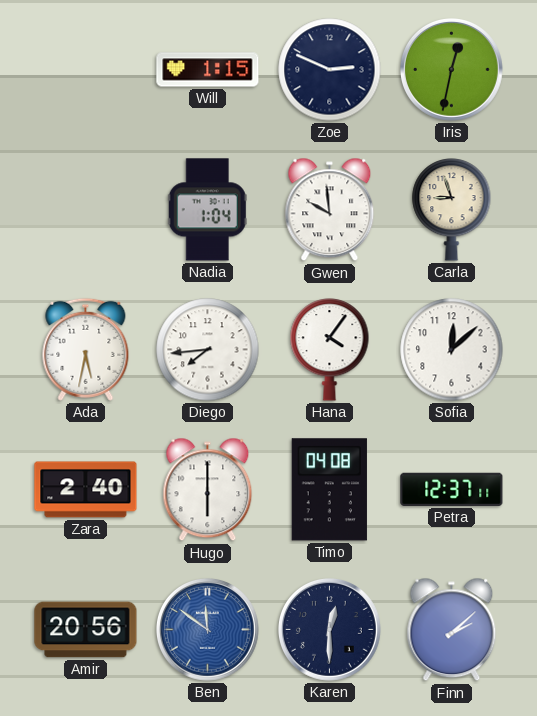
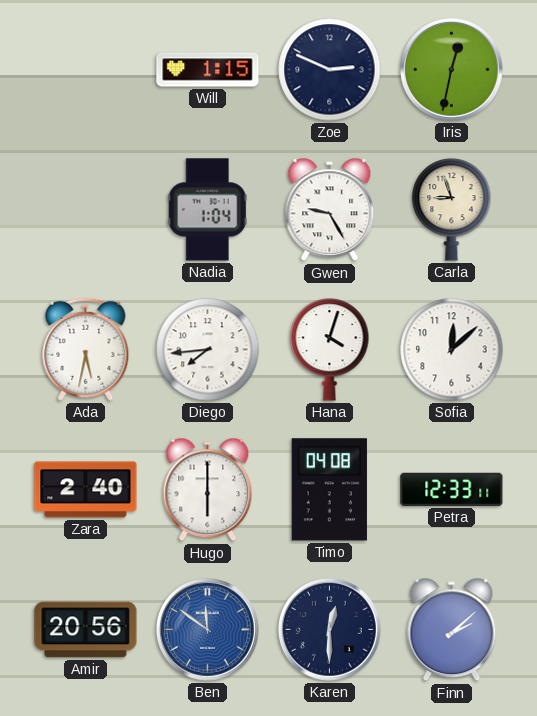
Gwen: 9:59 -> 9:25
Hana: 4:06 -> 4:03
Petra: 12:37 -> 12:33
